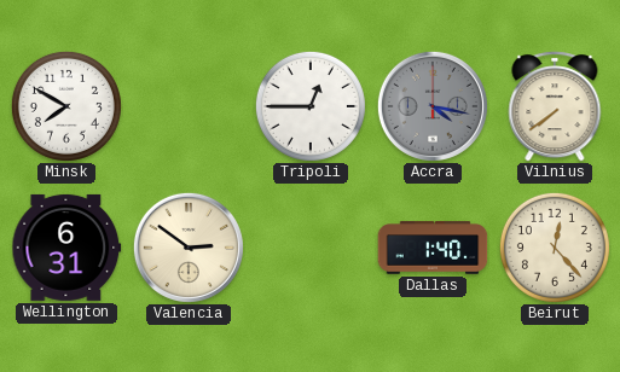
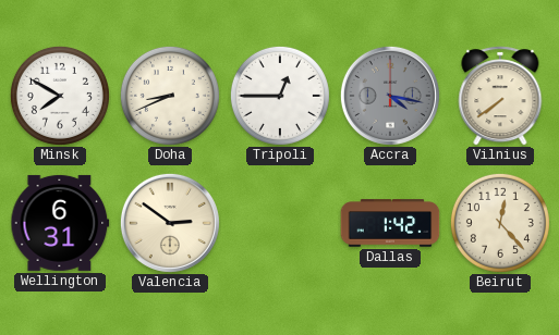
Doha: none -> 8:41
Dallas: 1:40 -> 1:42
